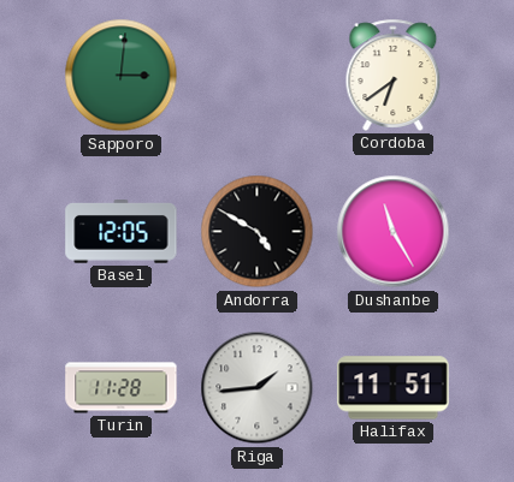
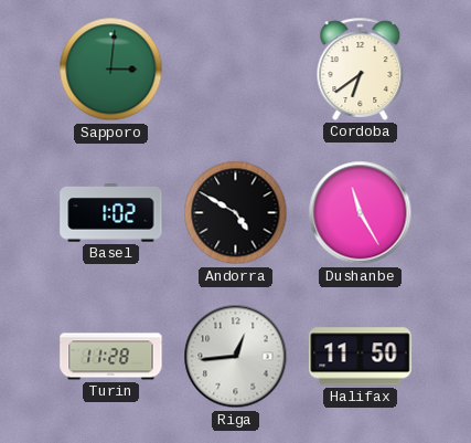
Basel: 12:05 -> 1:02
Riga: 1:44 -> 12:44
Halifax: 11:51 -> 11:50
